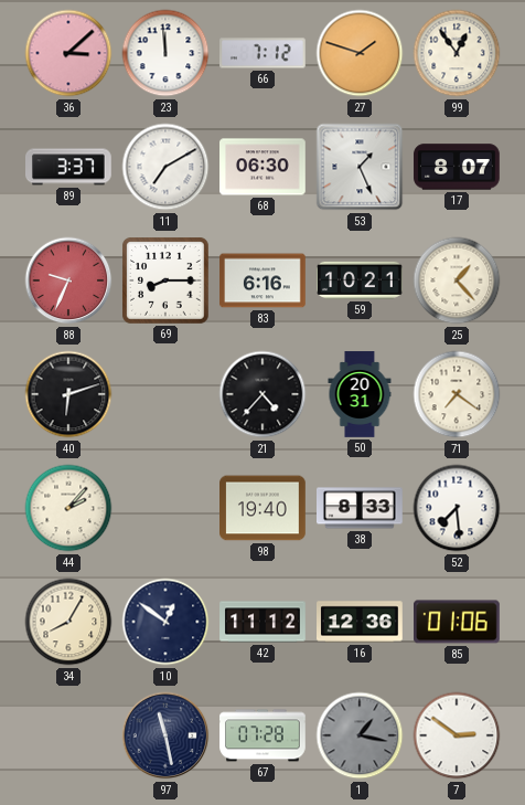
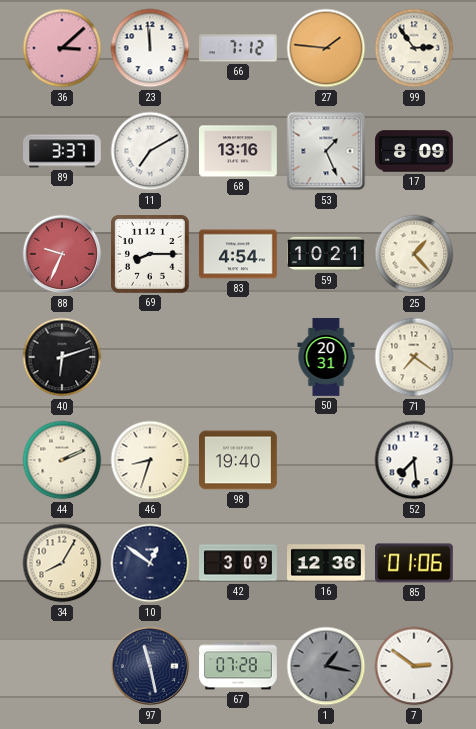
27: 1:48 -> 1:46
99: 12:54 -> 2:54
68: 06:30 -> 13:16
17: 8:07 -> 8:09
83: 6:16 -> 4:54
21: 4:37 -> none
44: 2:07 -> 2:11
46: none -> 8:33
38: 8:33 -> none
42: 11:12 -> 3:09
